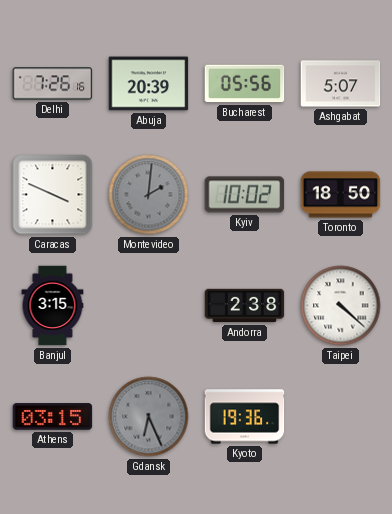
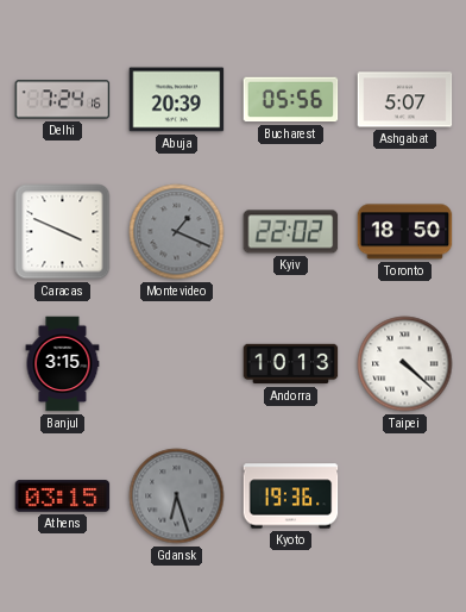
Delhi: 7:26 -> 7:24
Montevideo: 2:01 -> 1:19
Kyiv: 10:02 -> 22:02
Andorra: 2:38 -> 10:13
Gdansk: 6:26 -> 6:27
